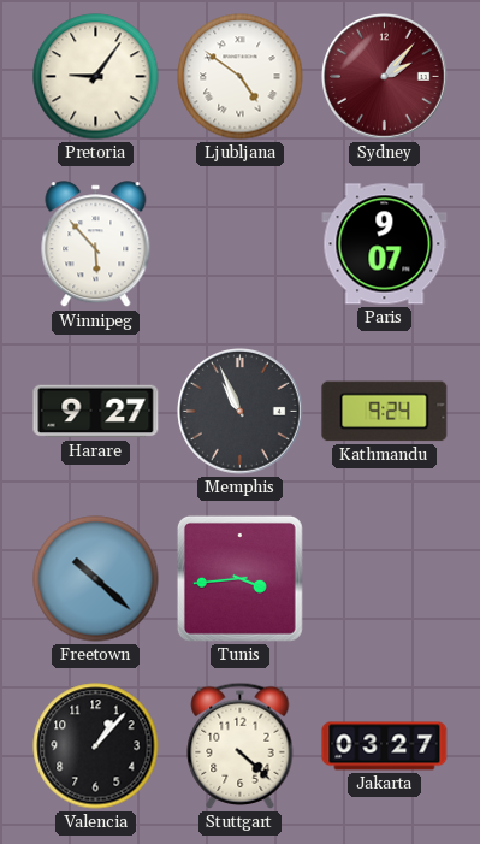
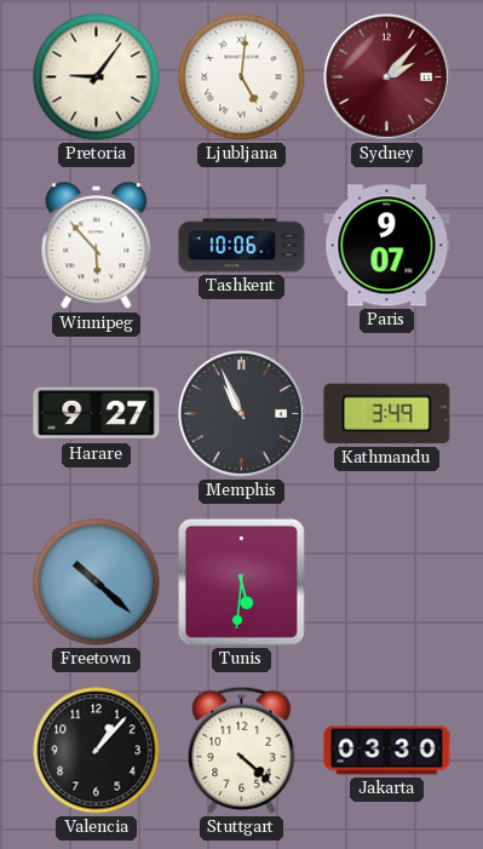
Ljubljana: 4:51 -> 5:01
Tashkent: none -> 10:06
Kathmandu: 9:24 -> 3:49
Tunis: 3:44 -> 5:31
Jakarta: 03:27 -> 03:30
